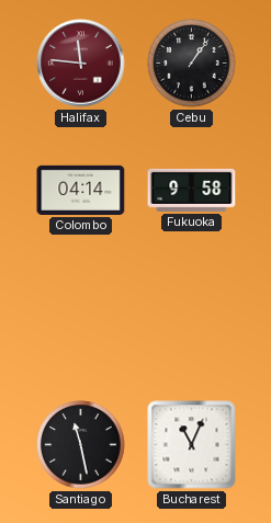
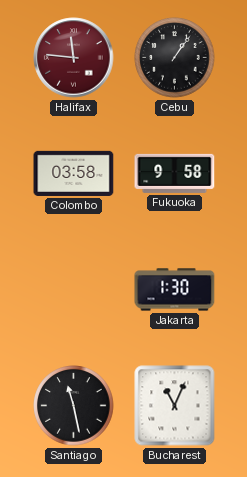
Colombo: 04:14 -> 03:58
Jakarta: none -> 1:30
